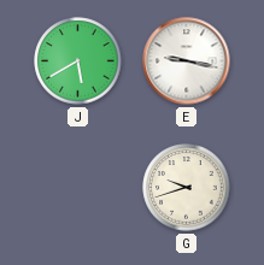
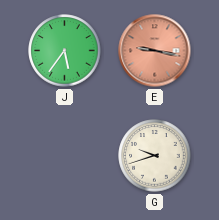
J: 5:40 -> 5:36
E dial: white -> salmon
